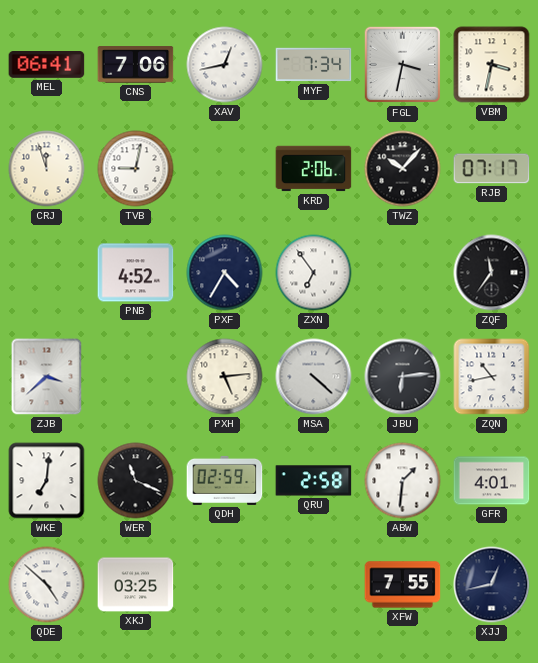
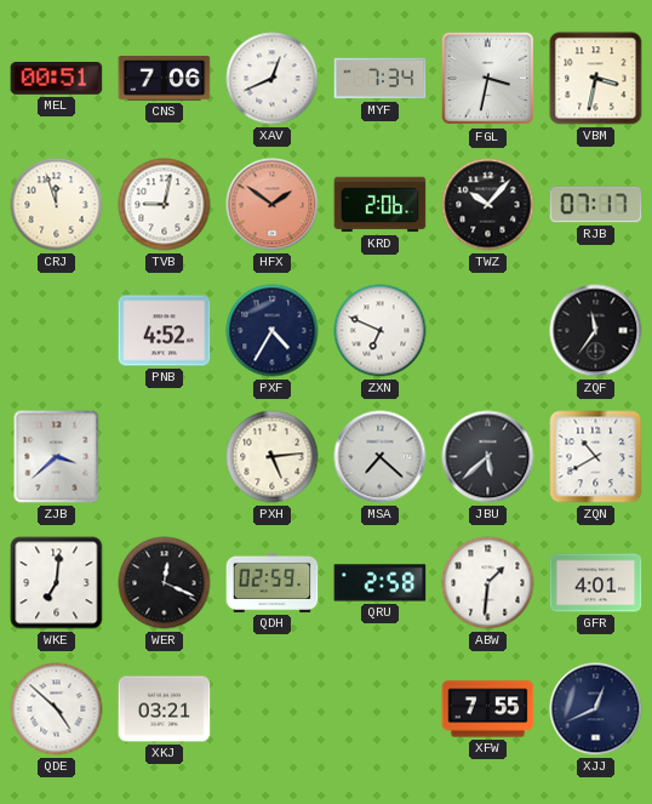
MEL: 06:41 -> 00:51
XAV: 12:43 -> 12:41
HFX: none -> 1:51
ZXN: 6:54 -> 6:49
MSA: 4:22 -> 7:22
JBU: 6:14 -> 5:38
ZQN: 10:43 -> 10:40
WER: 11:19 -> 12:19
XKJ: 03:25 -> 03:21
XJJ: 12:43 -> 12:41
